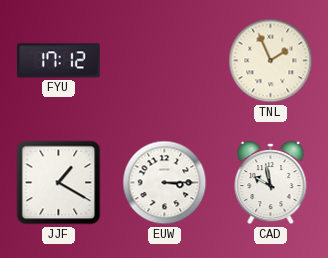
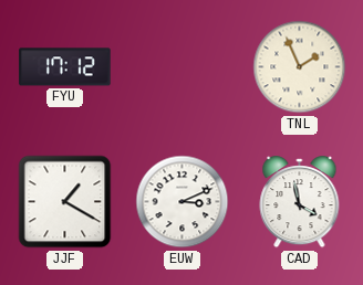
EUW: 3:15 -> 3:11
CAD: 9:58 -> 3:58
